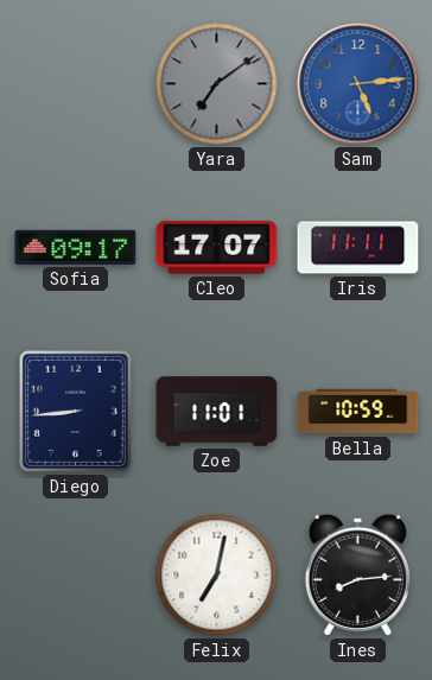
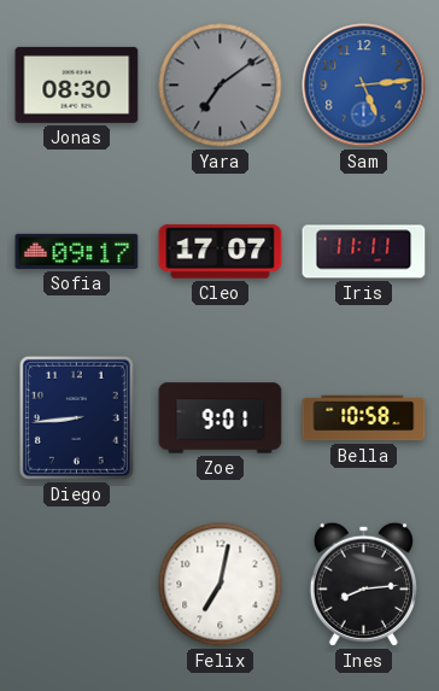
Jonas: none -> 08:30
Zoe: 11:01 -> 9:01
Bella: 10:59 -> 10:58
